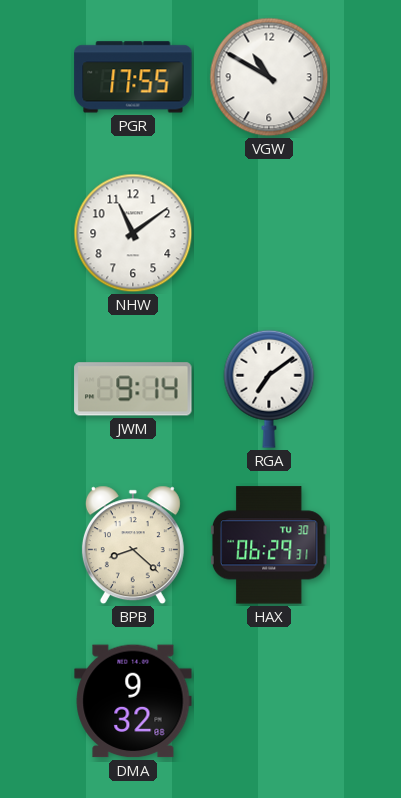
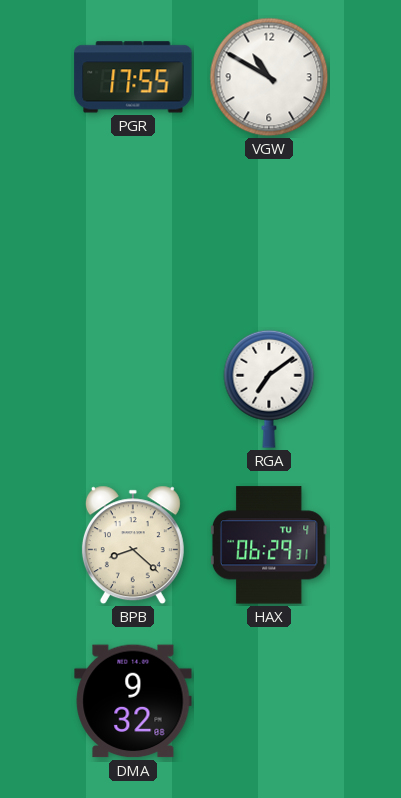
NHW: 11:09 -> none
JWM: 9:14 -> none
HAX date: TU 30 -> TU 4
